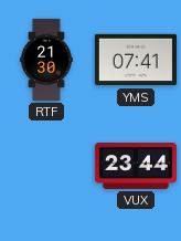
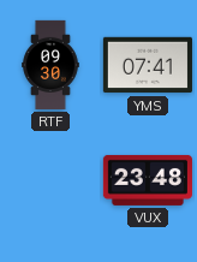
RTF: 21:30 -> 09:30
VUX: 23:44 -> 23:48
